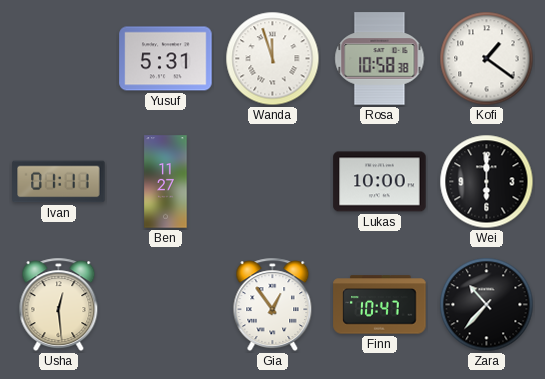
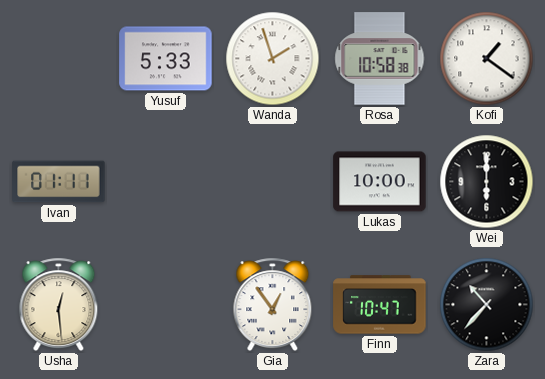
Yusuf: 5:31 -> 5:33
Wanda: 11:57 -> 1:57
Ben: 11:27 -> none
